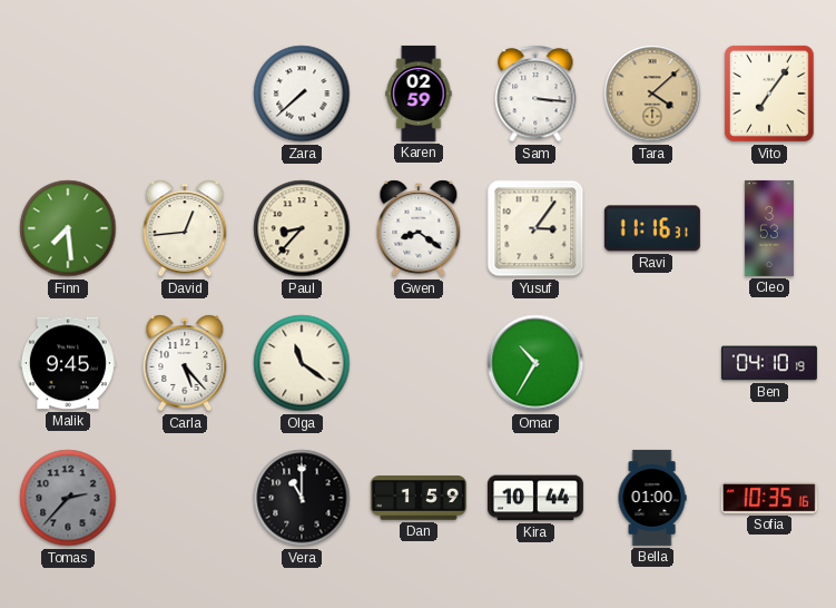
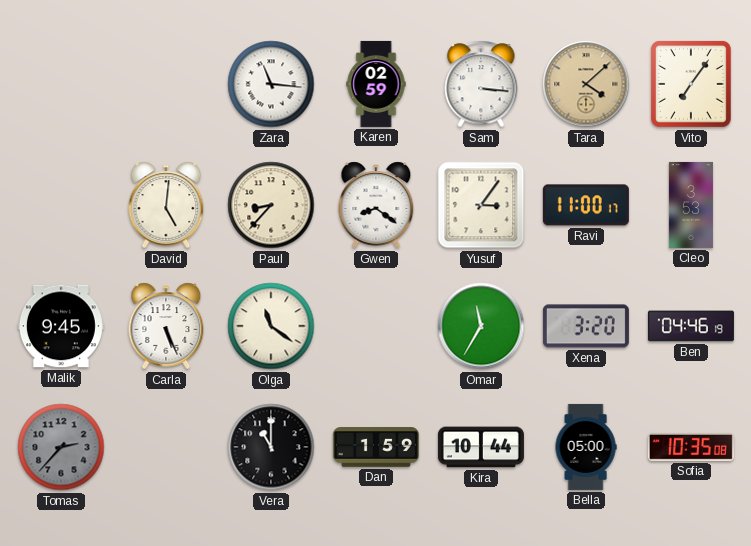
Zara: 7:38 -> 11:16
Finn: 7:29 -> none
David: 12:44 -> 5:01
Ravi: 11:16 -> 11:00
Carla: 5:23 -> 5:26
Omar: 10:35 -> 11:35
Xena: none -> 3:20
Ben: 04:10 -> 04:46
Bella: 01:00 -> 05:00
Sofia: 10:35:16 -> 10:35:08
